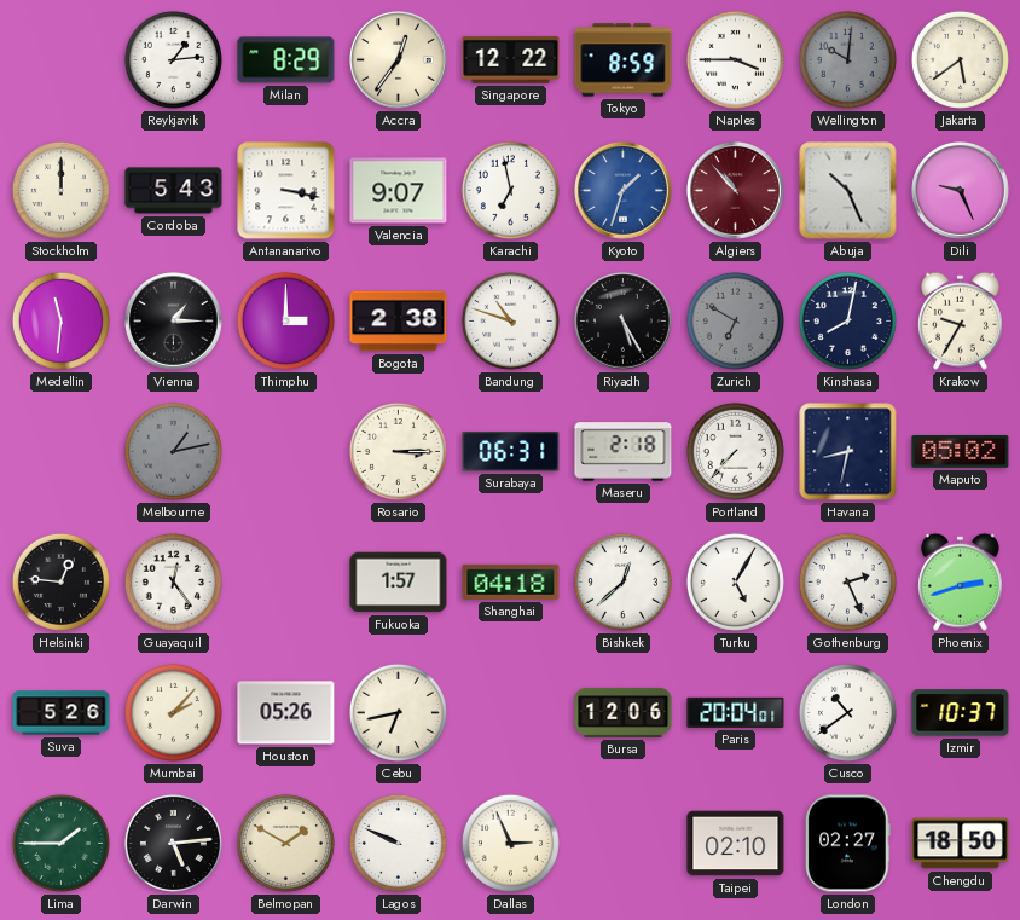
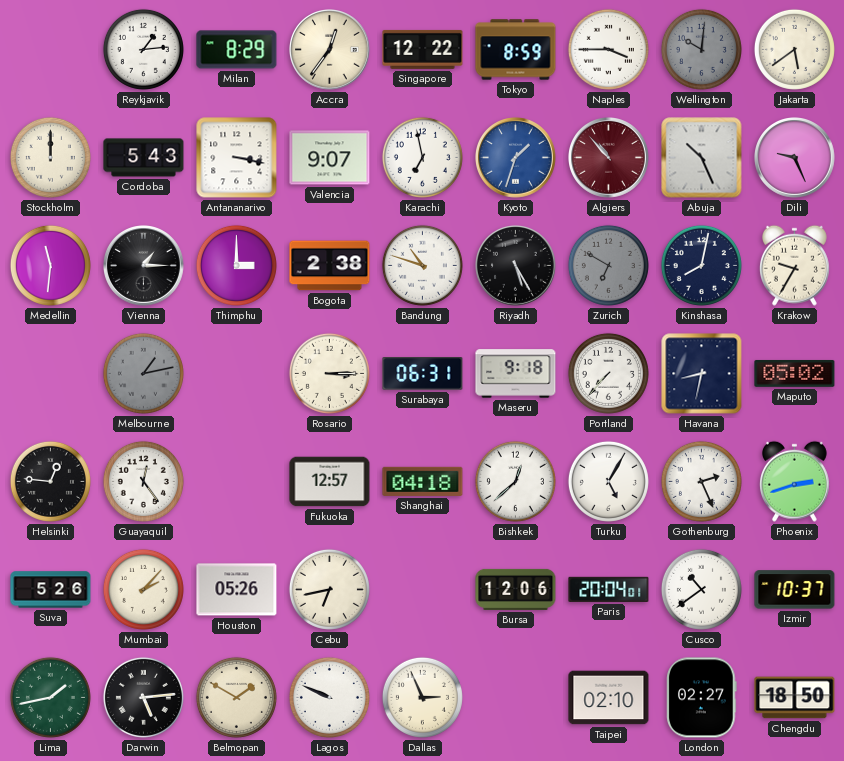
Maseru: 2:18 -> 9:18
Fukuoka: 1:57 -> 12:57
Lima: 1:45 -> 1:43
